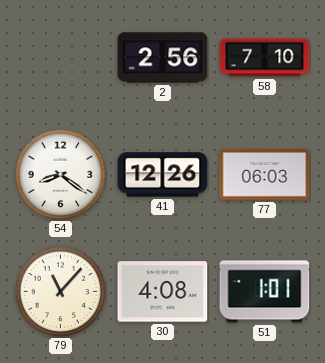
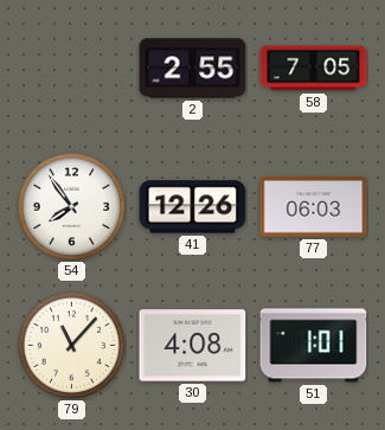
2: 2:56 -> 2:55
58: 7:10 -> 7:05
54: 8:21 -> 7:54
